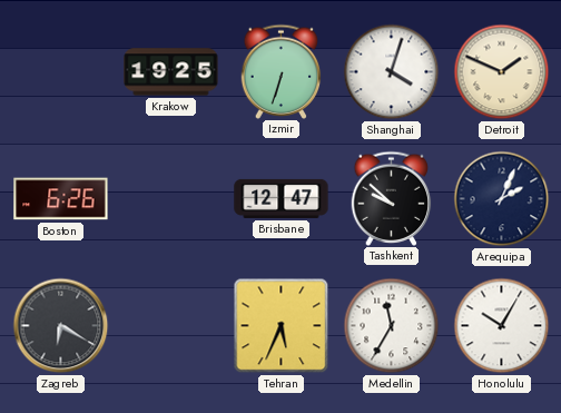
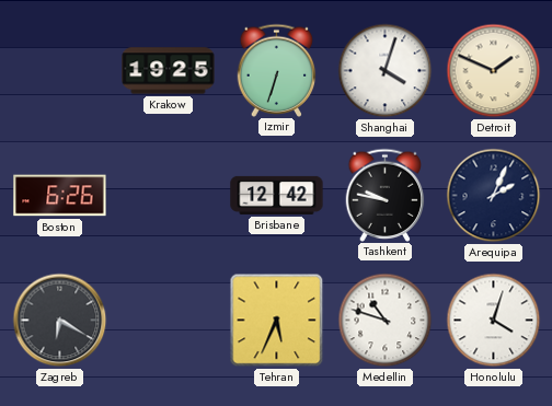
Brisbane: 12:47 -> 12:42
Tashkent: 9:52 -> 9:47
Medellin: 11:35 -> 10:48
Honolulu: 10:05 -> 4:03
